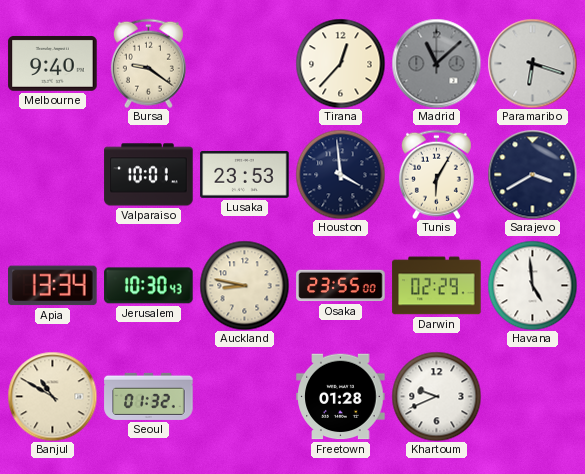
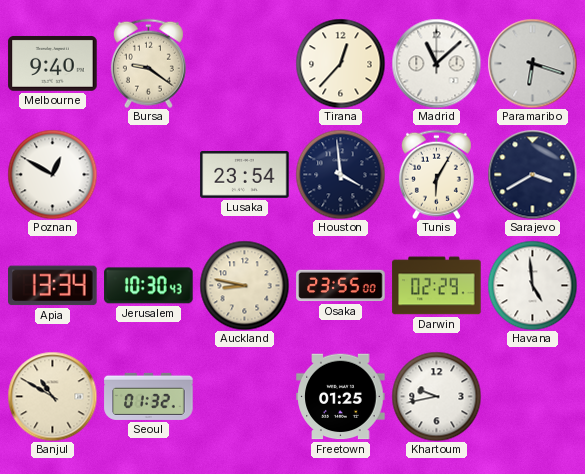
Madrid dial: grey -> white
Poznan: none -> 12:50
Valparaiso: 10:01 -> none
Lusaka: 23:53 -> 23:54
Freetown: 01:28 -> 01:25
Khartoum: 9:41 -> 9:43
